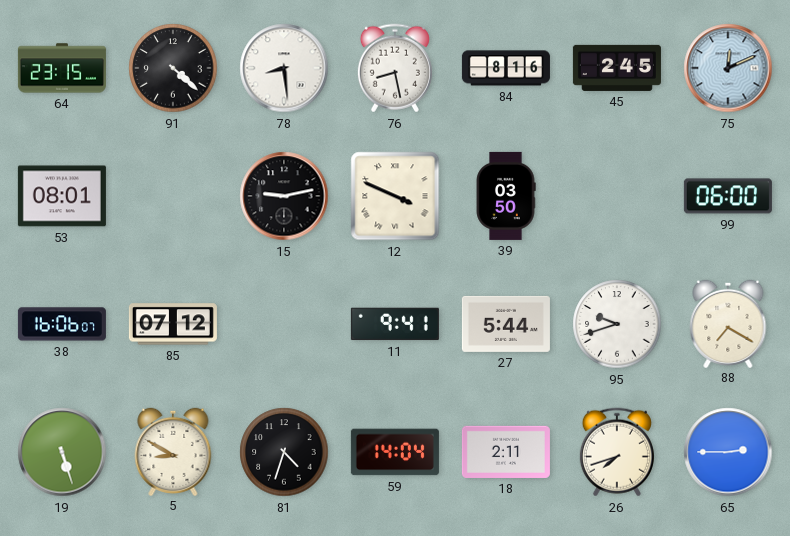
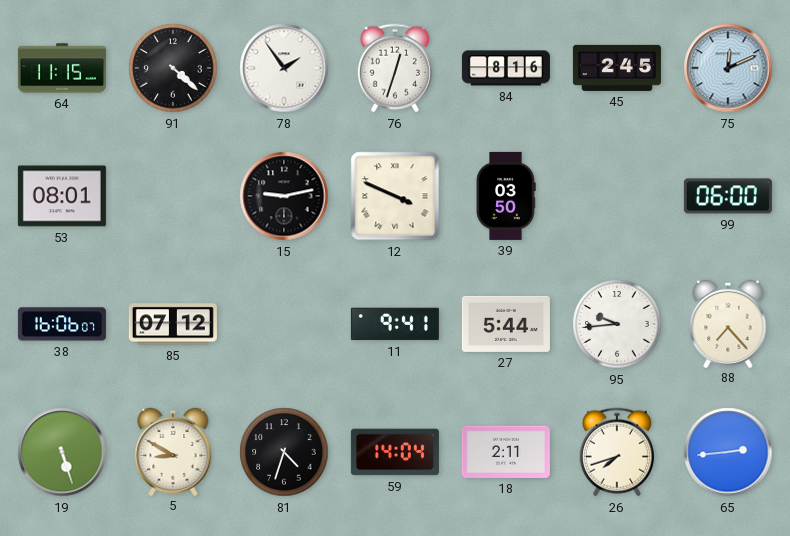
64: 23:15 -> 11:15
78: 8:29 -> 1:54
76: 8:28 -> 12:33
95: 9:42 -> 9:44
88: 7:20 -> 7:23
65: 2:45 -> 2:44
